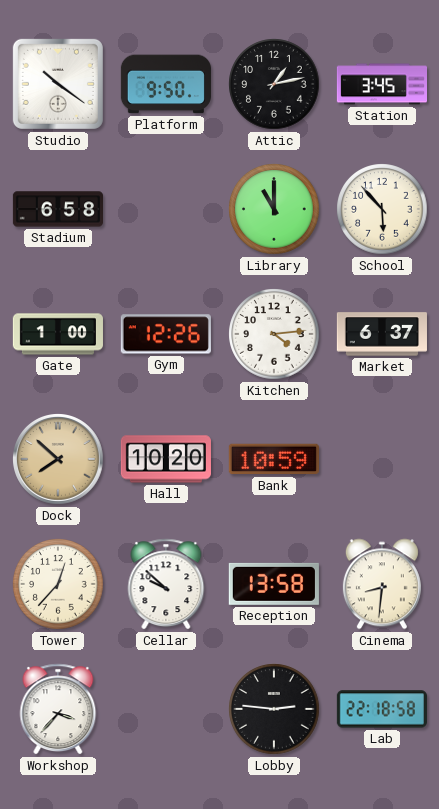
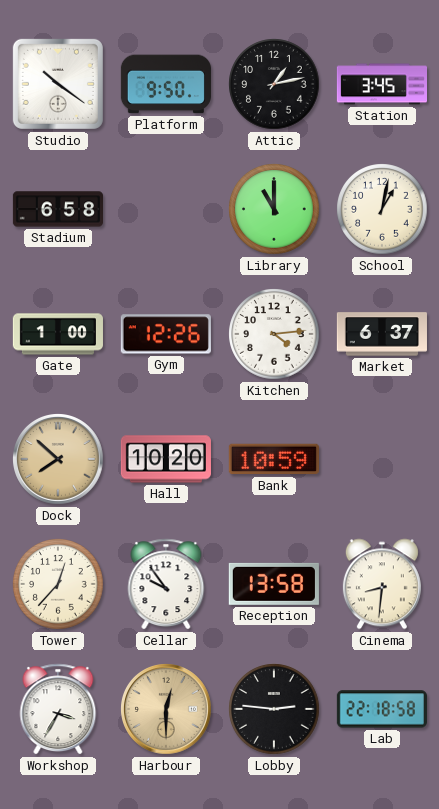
School: 5:53 -> 1:02
Cellar: 9:52 -> 9:54
Workshop: 3:37 -> 3:35
Harbour: none -> 12:30
